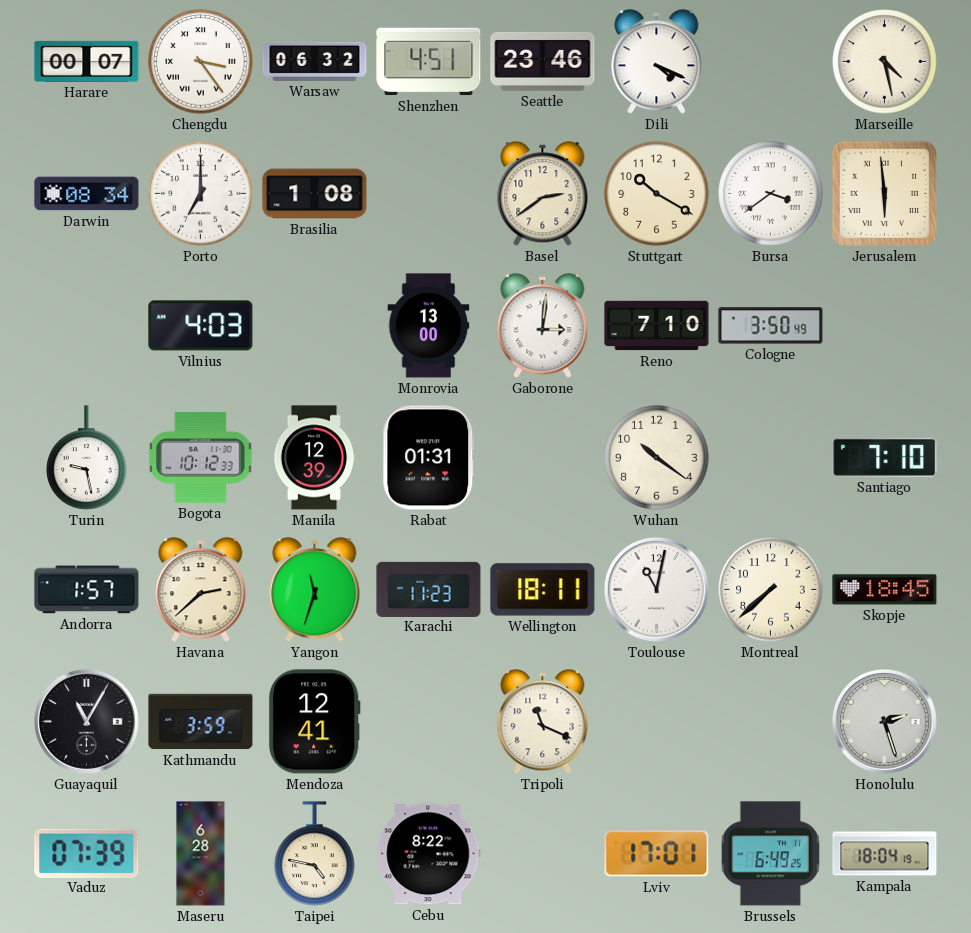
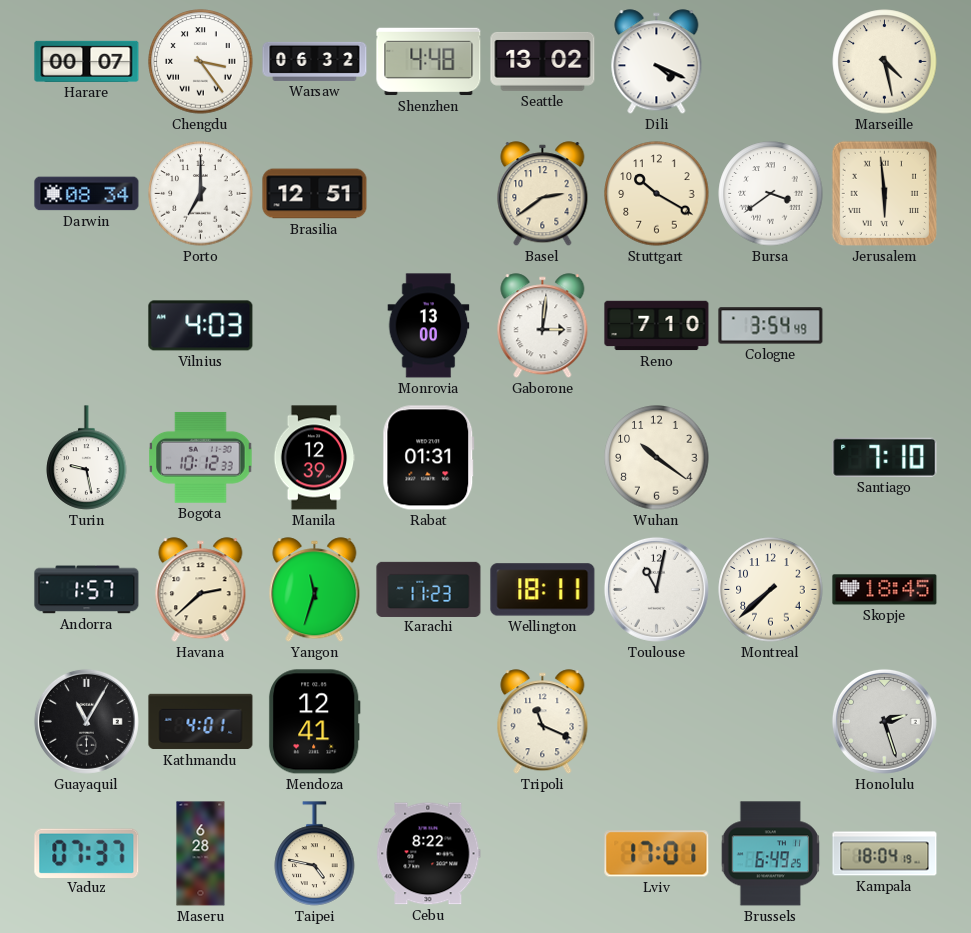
Shenzhen: 4:51 -> 4:48
Seattle: 23:46 -> 13:02
Brasilia: 1:08 -> 12:51
Cologne: 3:50 -> 3:54
Kathmandu: 3:59 -> 4:01
Vaduz: 07:39 -> 07:37
